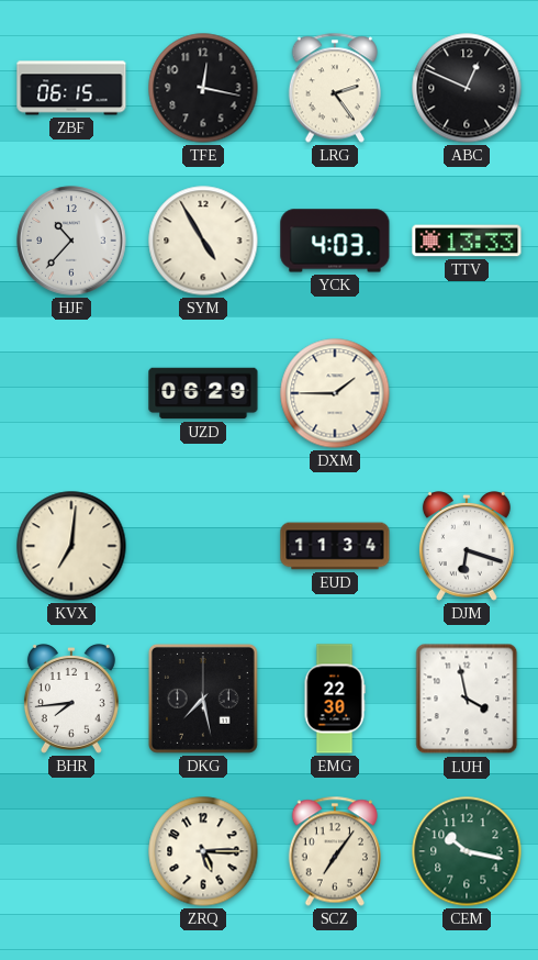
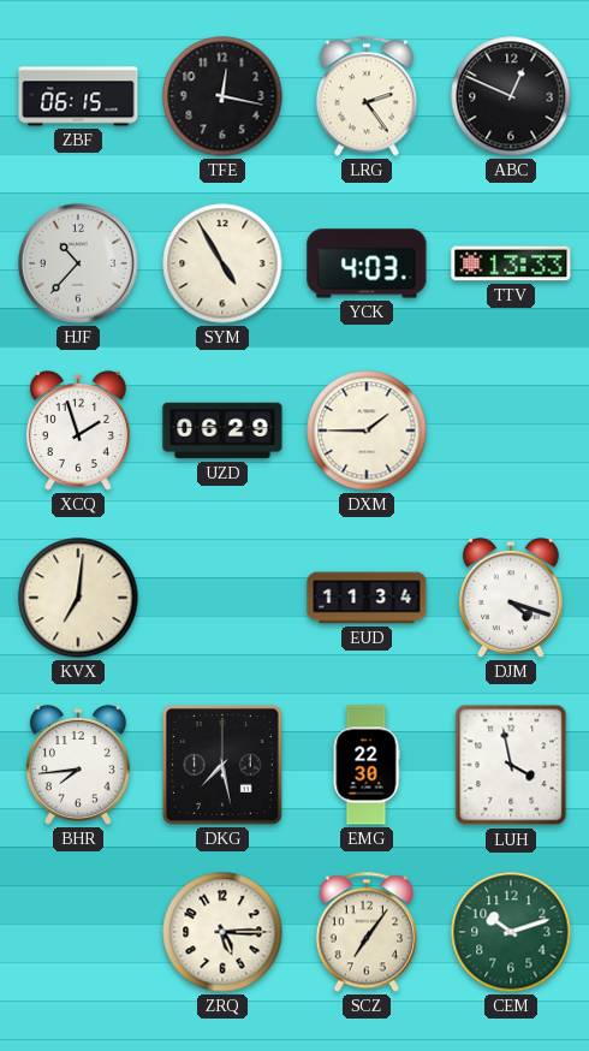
XCQ: none -> 1:57
DJM: 6:18 -> 4:18
CEM: 10:17 -> 10:12
